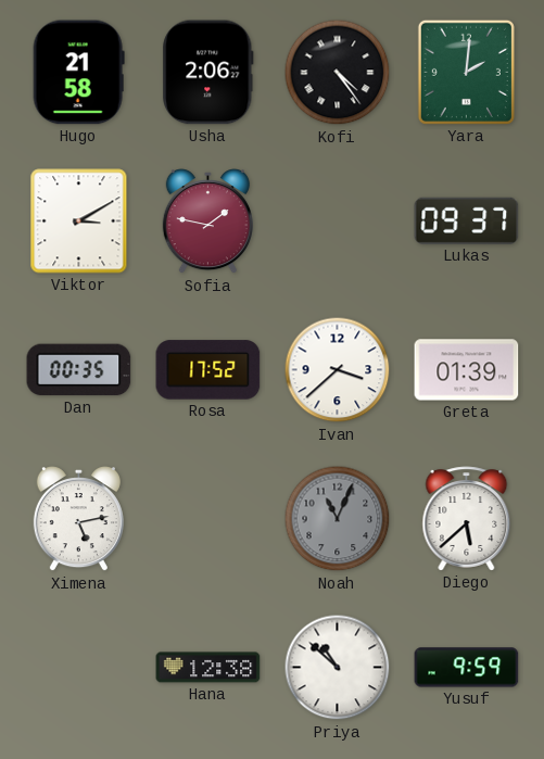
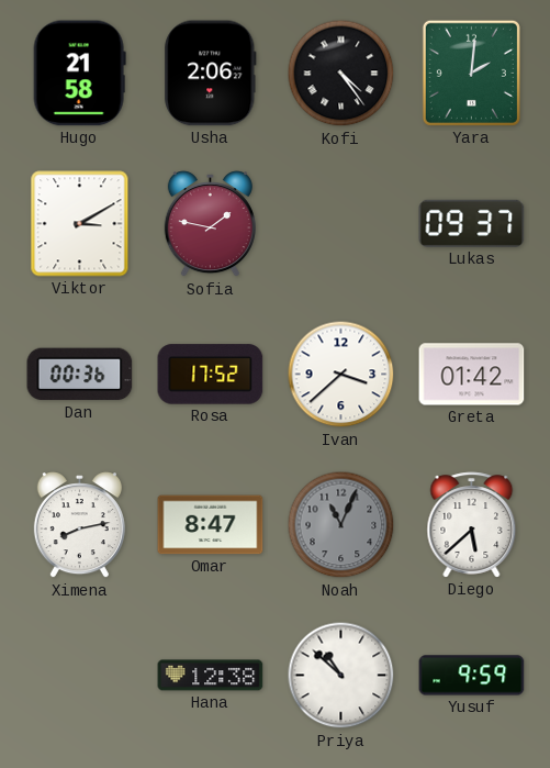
Dan: 00:35 -> 00:36
Greta: 01:39 -> 01:42
Ximena: 5:13 -> 8:13
Omar: none -> 8:47
